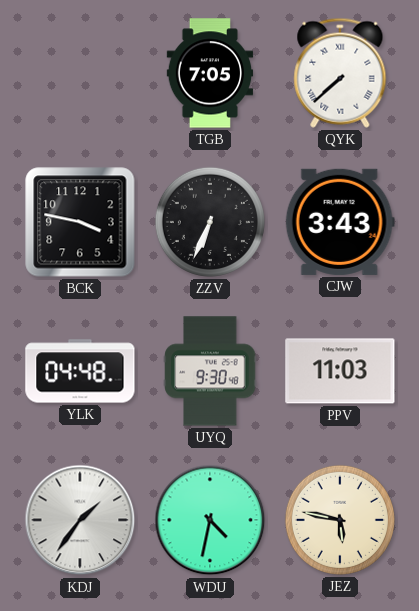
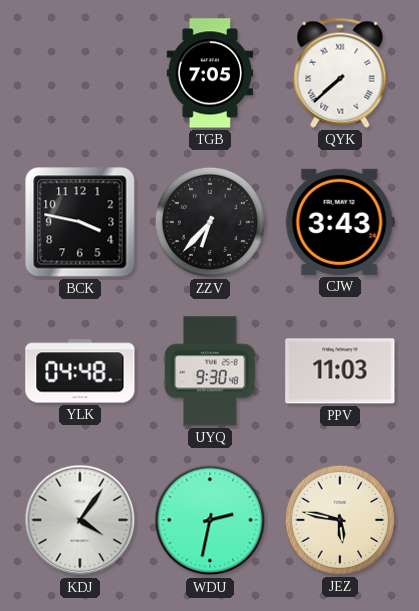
ZZV: 6:34 -> 6:37
KDJ: 1:36 -> 4:06
WDU: 4:32 -> 2:32
